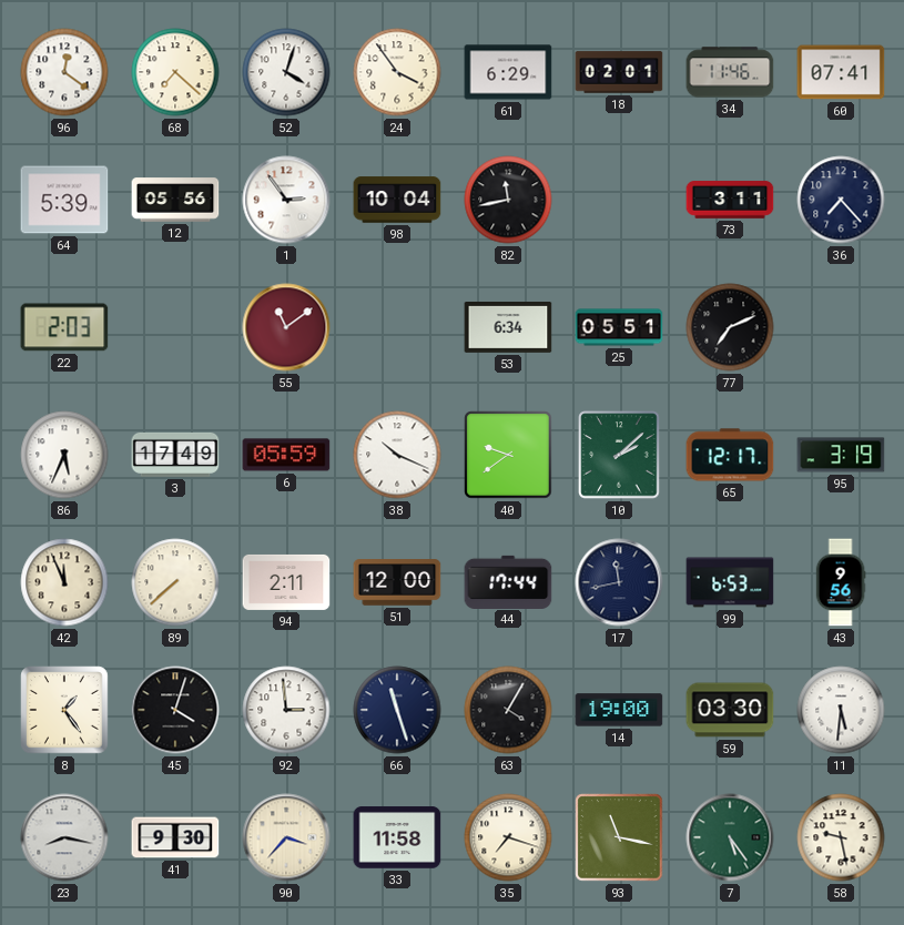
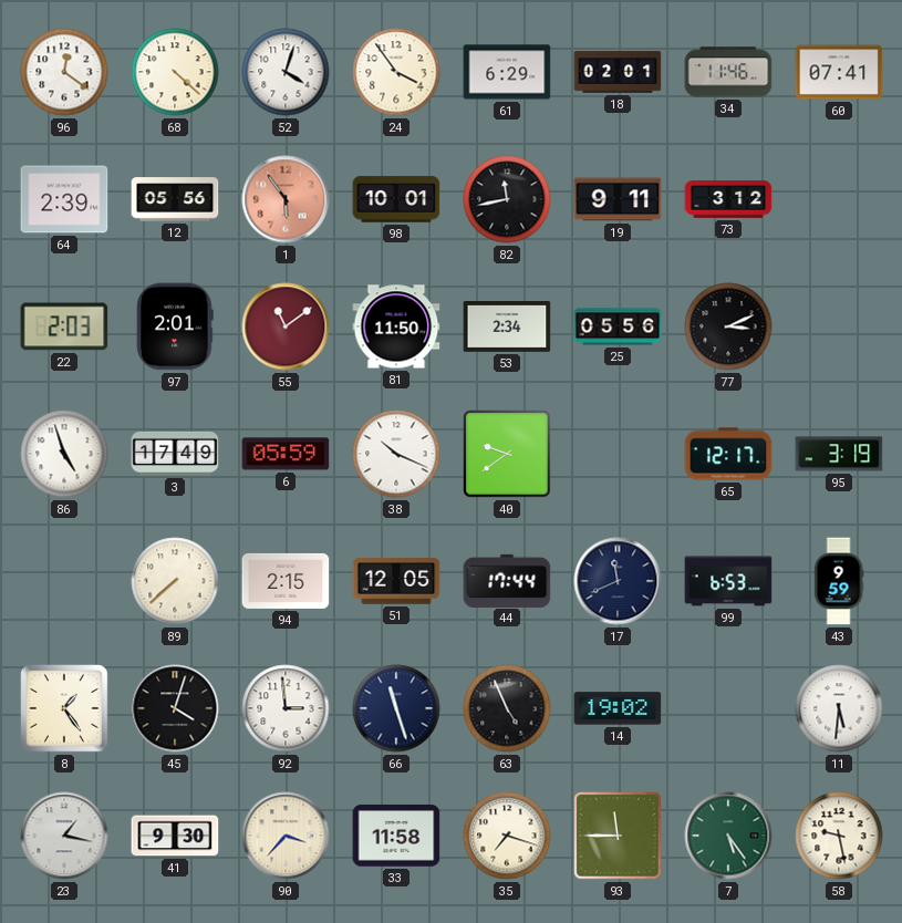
68: 7:22 -> 4:22
64: 5:39 -> 2:39
1: 2:54 -> 5:54
1 dial: white -> salmon
98: 10:04 -> 10:01
19: none -> 9:11
73: 3:11 -> 3:12
36: 7:23 -> none
97: none -> 2:01
81: none -> 11:50
53: 6:34 -> 2:34
25: 05:51 -> 05:56
77: 7:11 -> 3:11
86: 5:34 -> 4:57
10: 2:08 -> none
42: 11:56 -> none
94: 2:11 -> 2:15
51: 12:00 -> 12:05
17: 11:43 -> 11:41
43: 9:56 -> 9:59
63: 4:05 -> 4:56
14: 19:00 -> 19:02
59: 03:30 -> none
23: 8:17 -> 1:17
93: 11:17 -> 11:45
